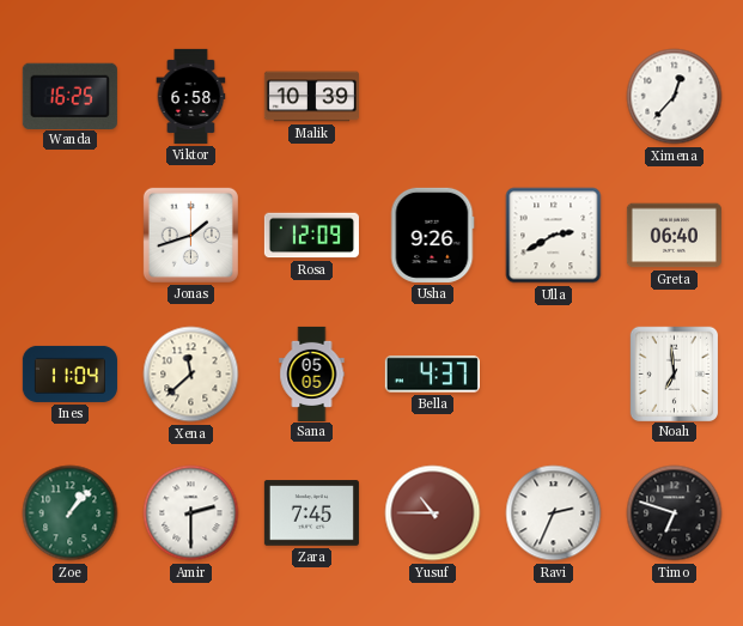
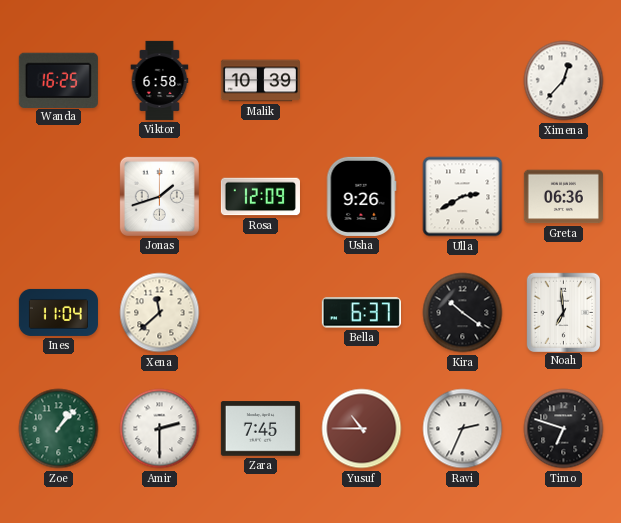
Greta: 06:40 -> 06:36
Sana: 05:05 -> none
Bella: 4:37 -> 6:37
Kira: none -> 10:21
